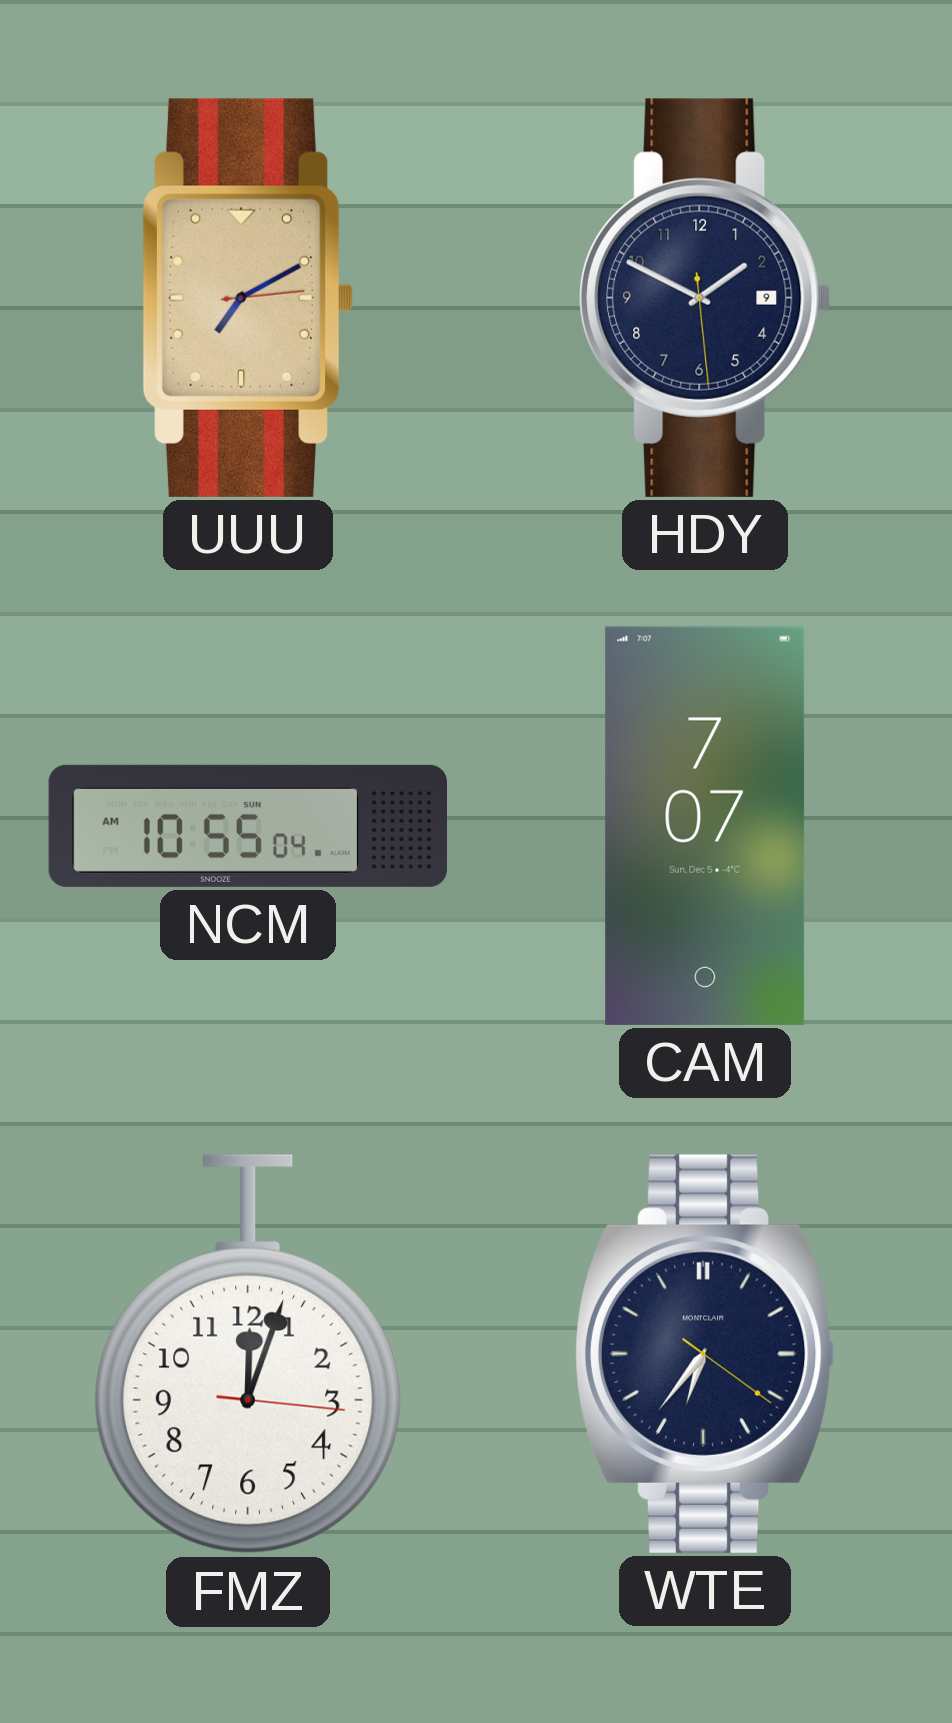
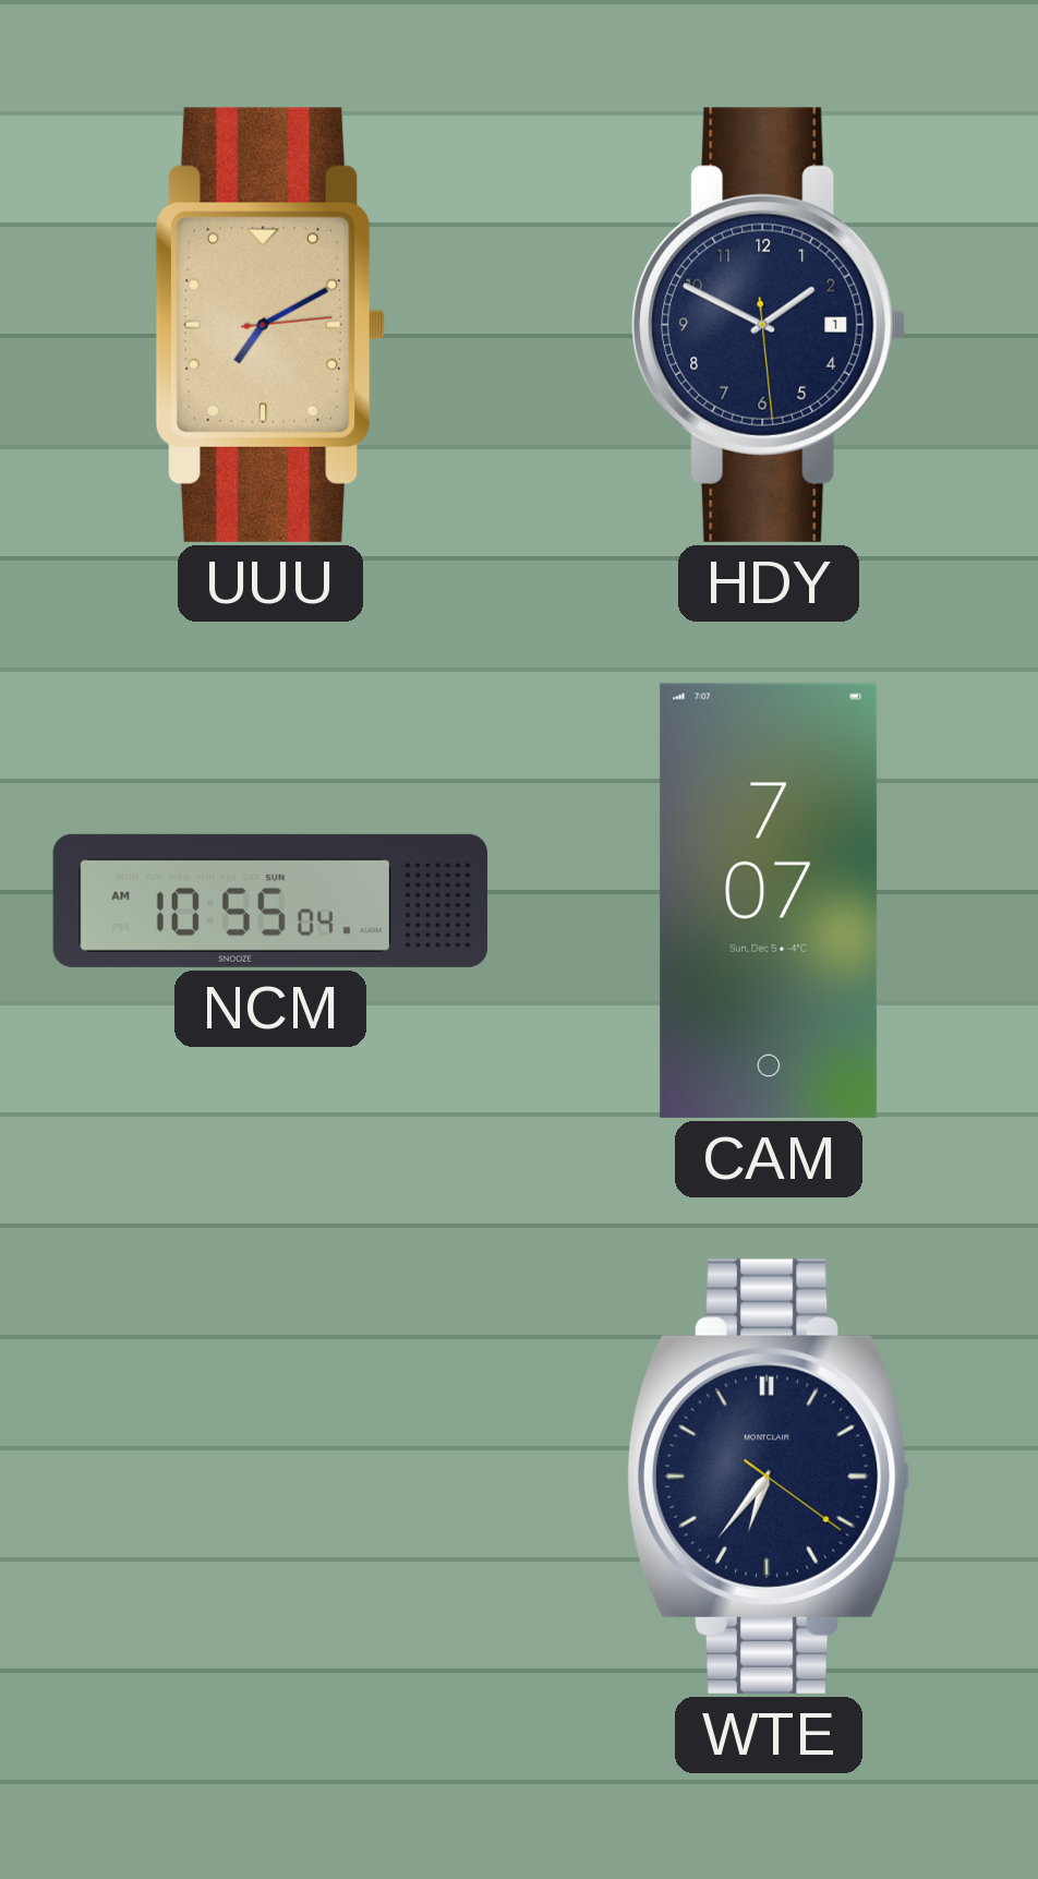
HDY date: 9 -> 1
FMZ: 12:03 -> none
